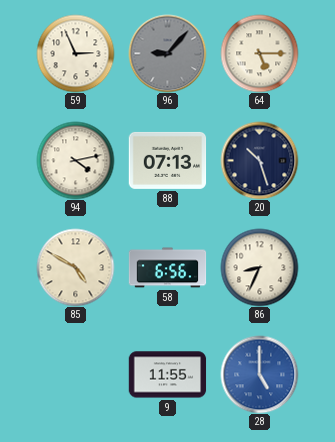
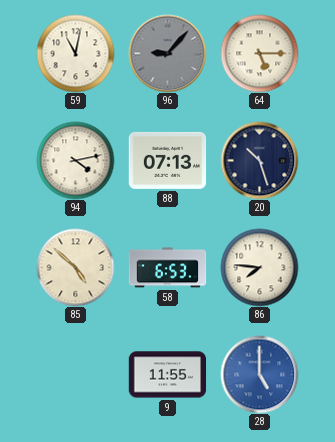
59: 2:56 -> 11:02
85: 4:50 -> 4:52
58: 6:56 -> 6:53
86: 8:34 -> 7:46
